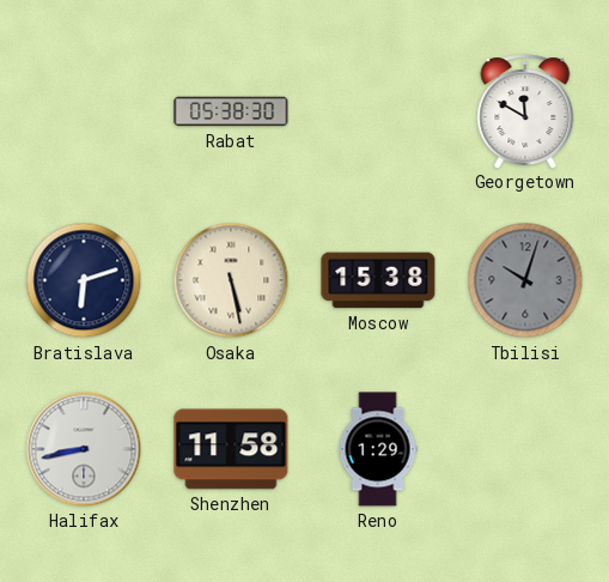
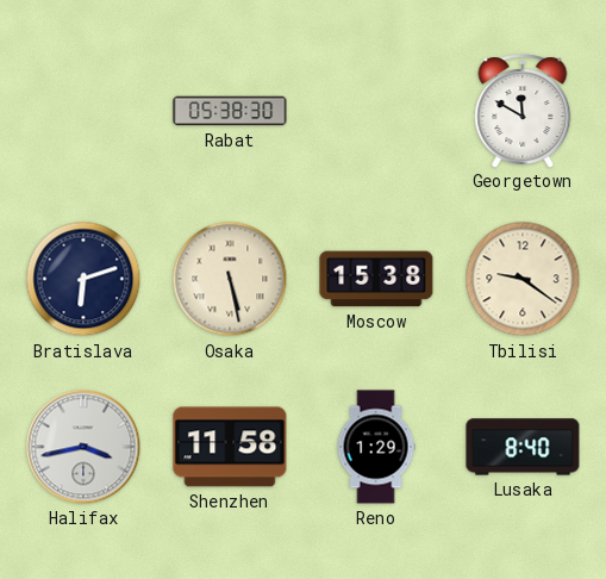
Tbilisi: 10:03 -> 9:21
Tbilisi dial: grey -> cream
Halifax: 8:43 -> 3:43
Lusaka: none -> 8:40
